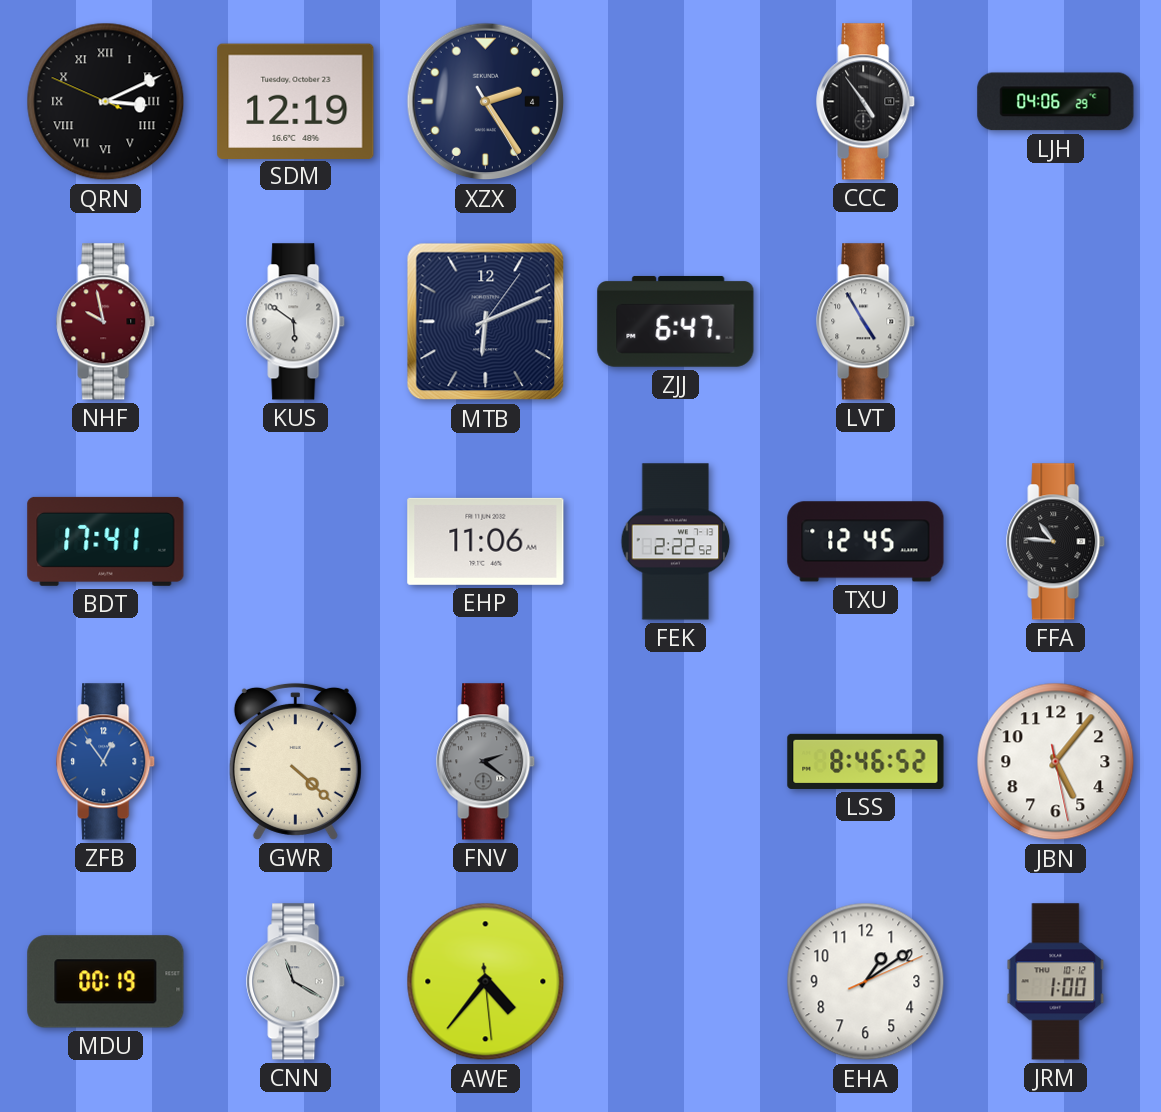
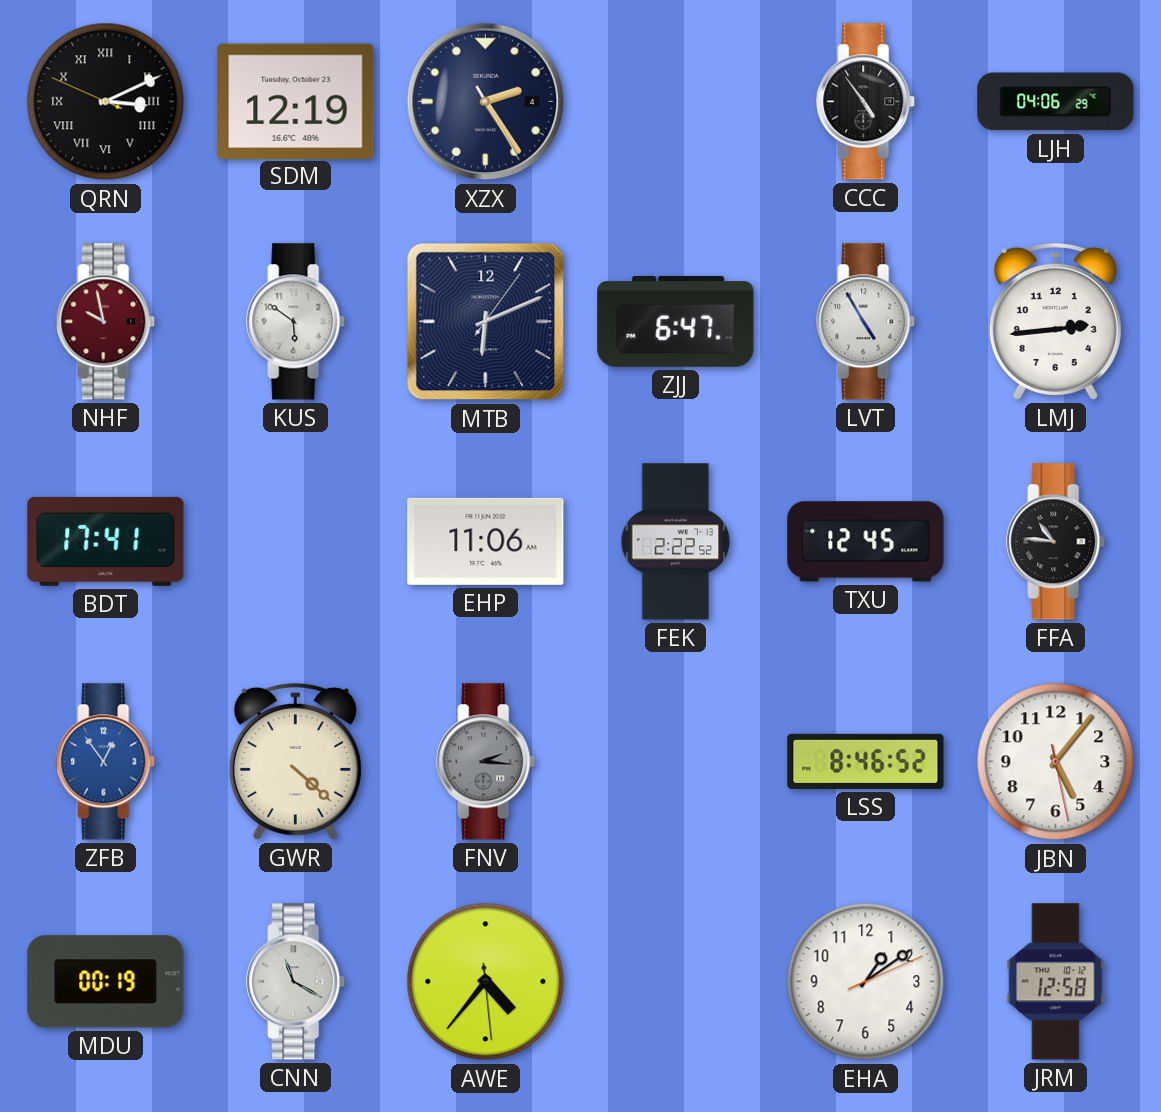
LMJ: none -> 2:44
FNV: 2:21 -> 2:16
JRM: 1:00 -> 12:58
